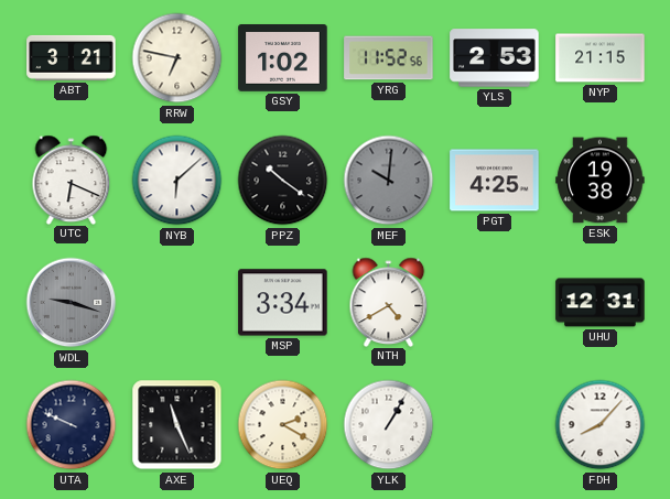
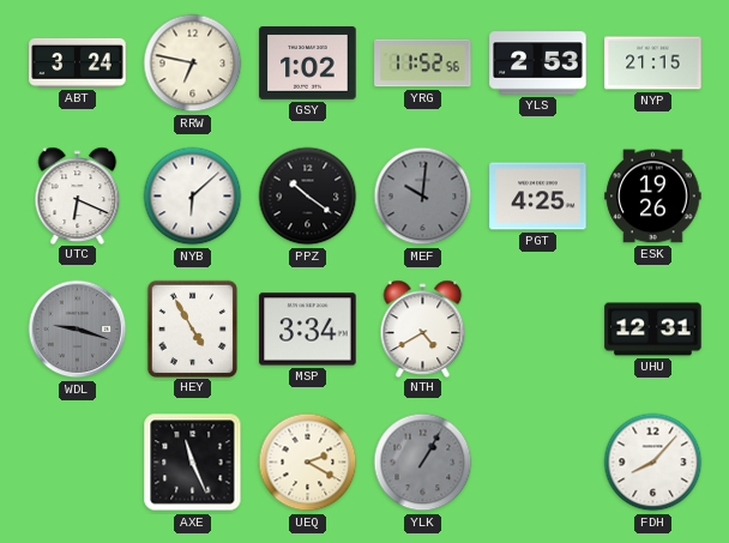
ABT: 3:21 -> 3:24
ESK: 19:38 -> 19:26
HEY: none -> 4:55
UTA: 9:49 -> none
YLK dial: white -> grey
